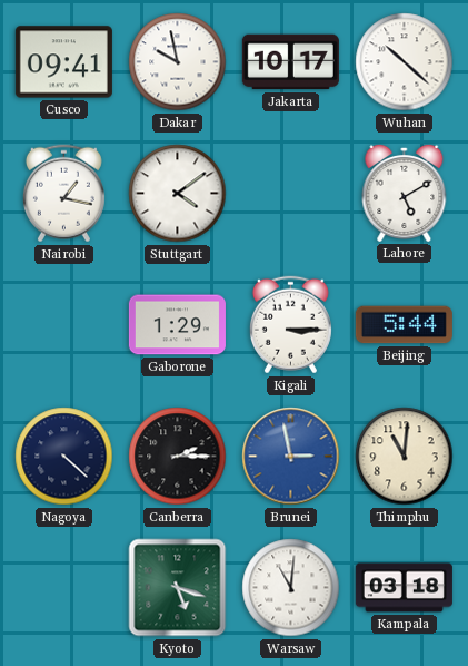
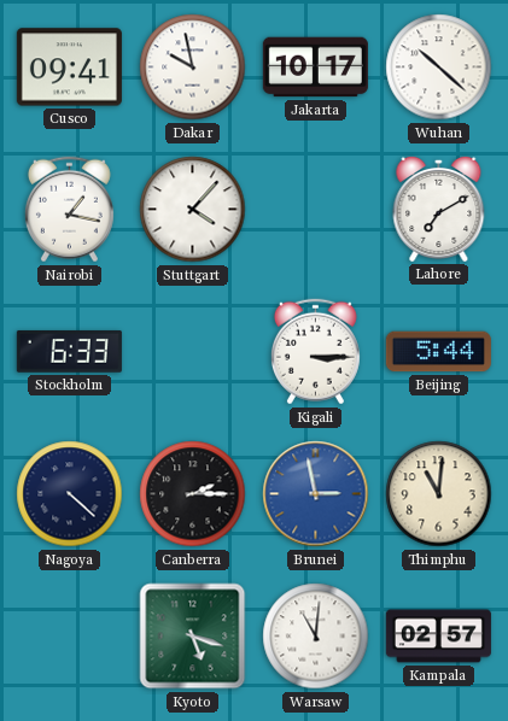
Stuttgart: 4:09 -> 4:07
Lahore: 5:10 -> 7:10
Stockholm: none -> 6:33
Gaborone: 1:29 -> none
Kampala: 03:18 -> 02:57
